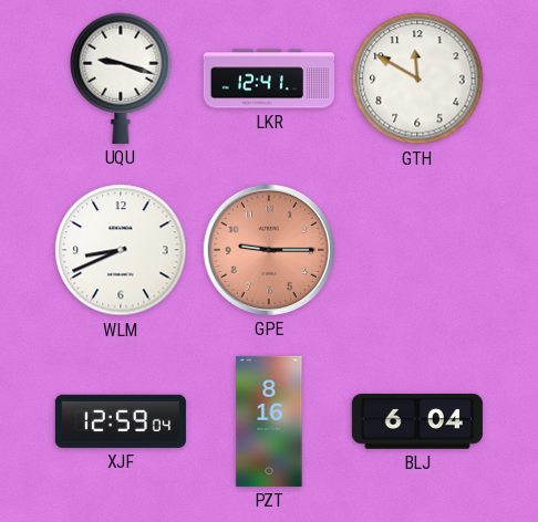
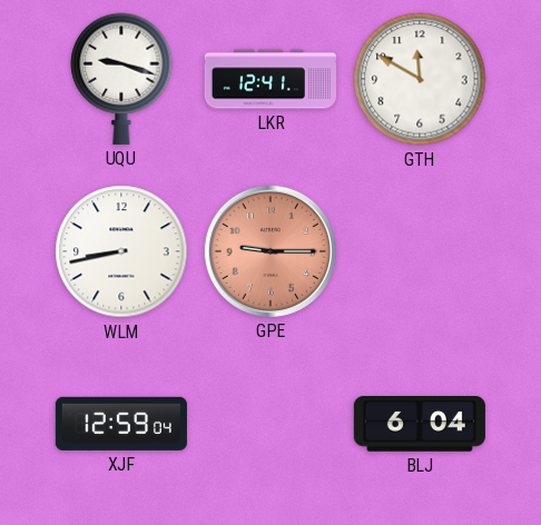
WLM: 8:41 -> 8:43
PZT: 8:16 -> none
